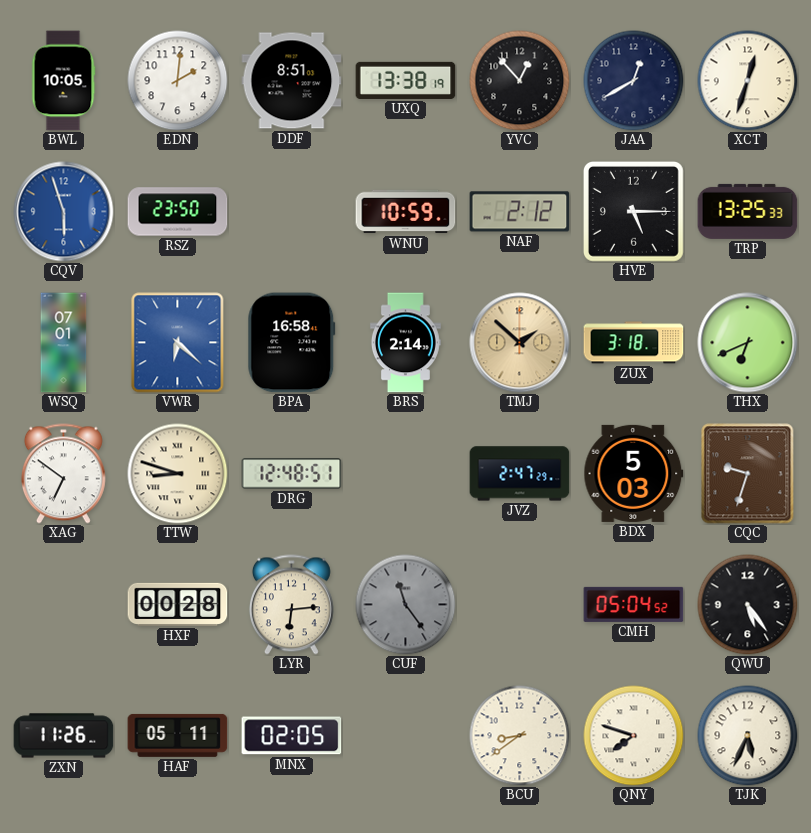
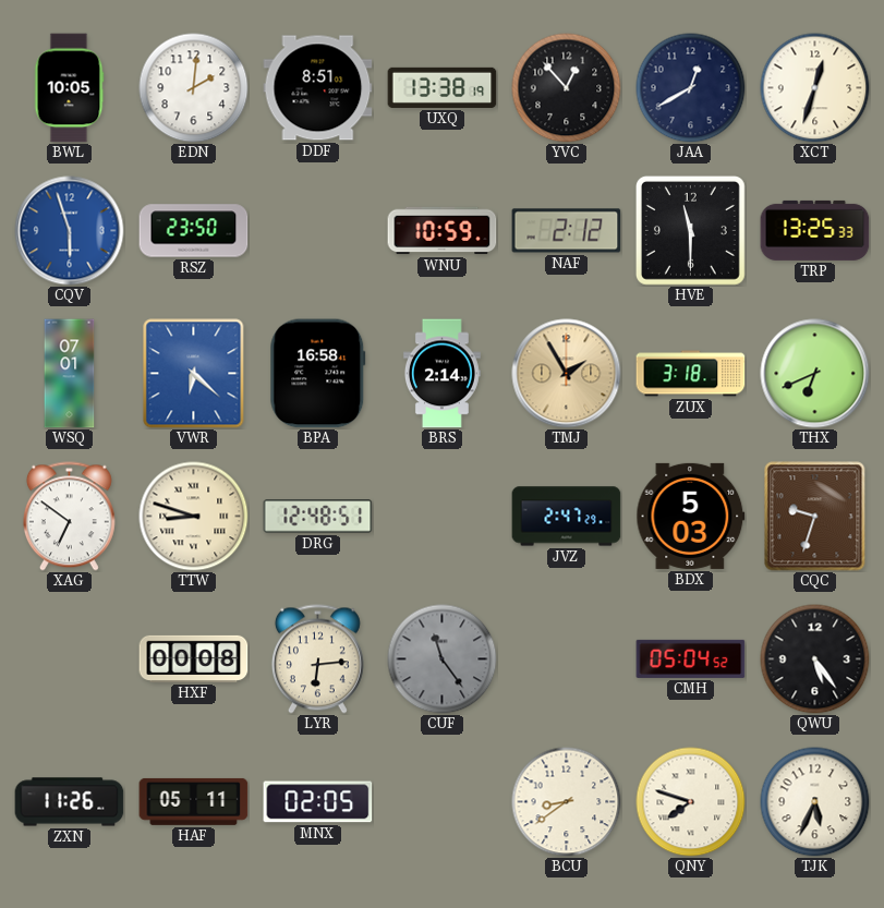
HVE: 5:15 -> 11:30
TMJ: 1:52 -> 1:55
HXF: 00:28 -> 00:08
